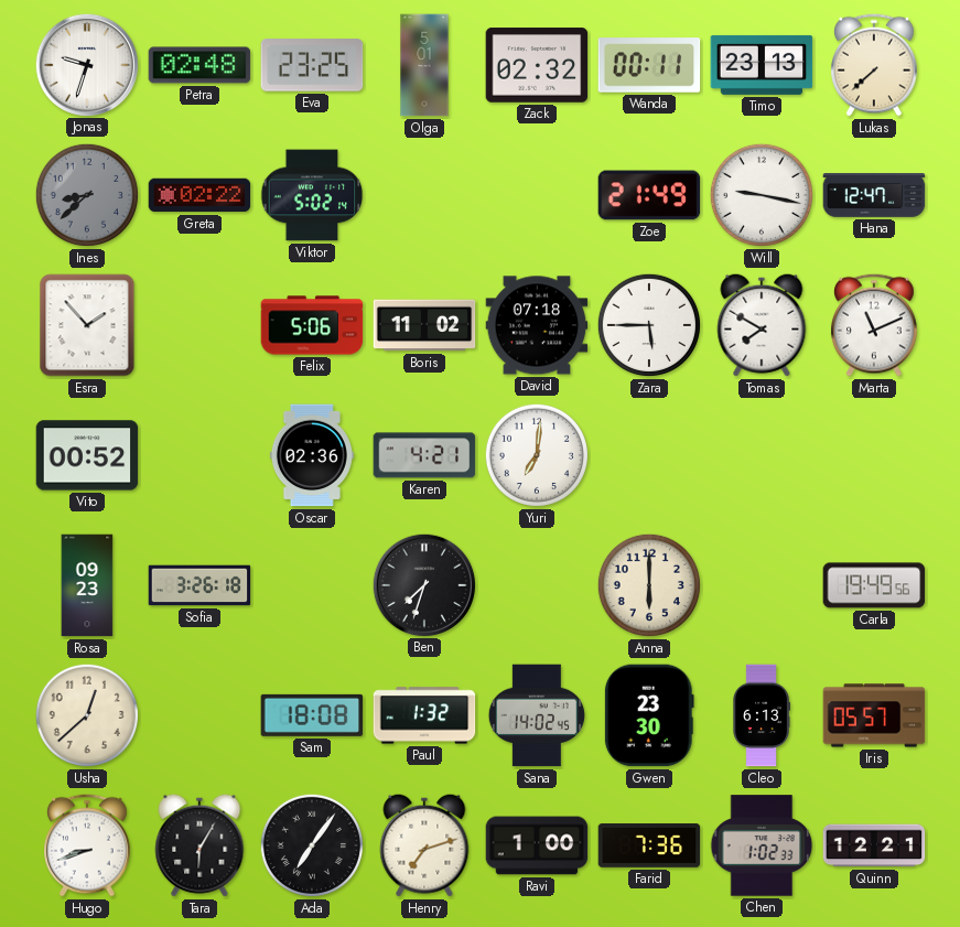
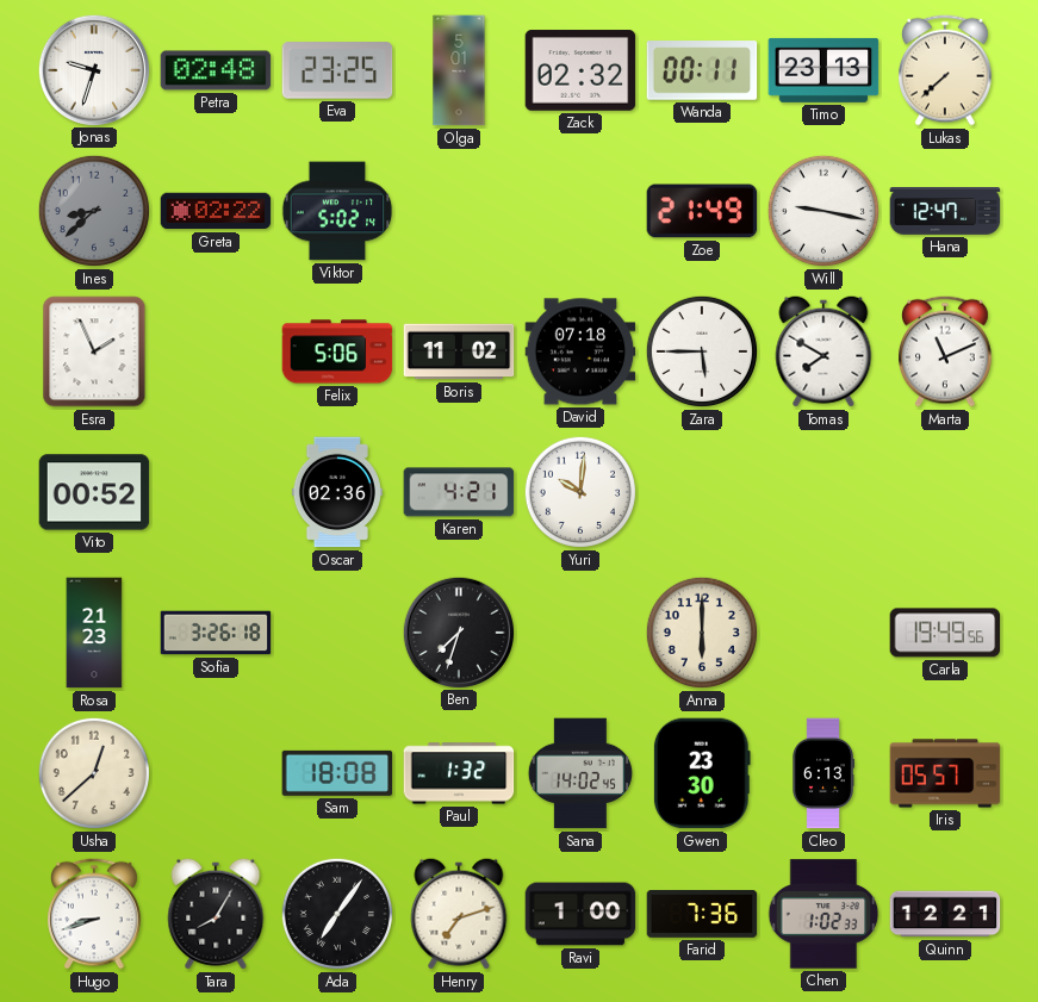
Esra: 1:53 -> 1:56
Yuri: 7:01 -> 10:01
Rosa: 09:23 -> 21:23
Tara: 6:05 -> 8:05
